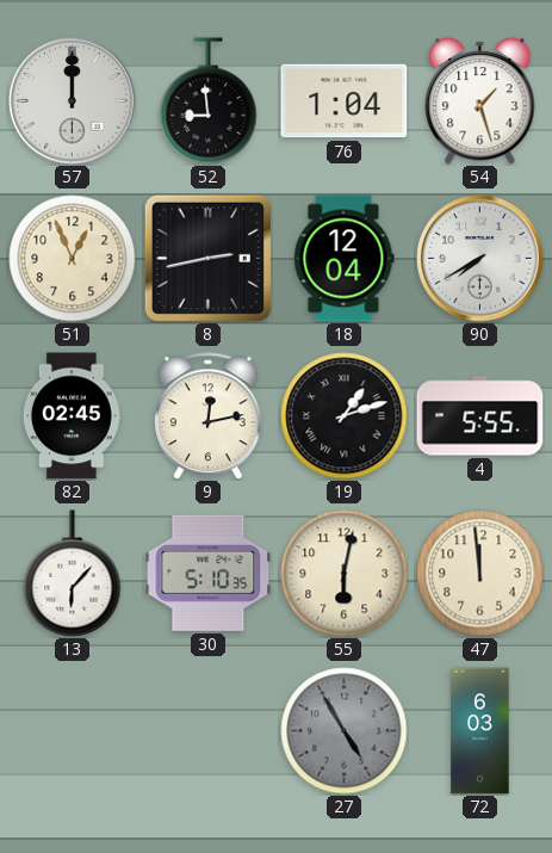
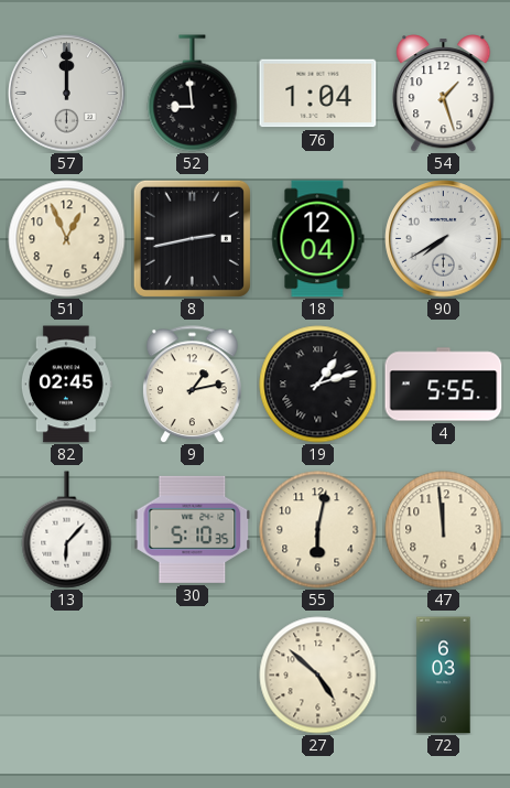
9: 12:13 -> 1:13
27: 4:55 -> 4:52
27 dial: grey -> cream
